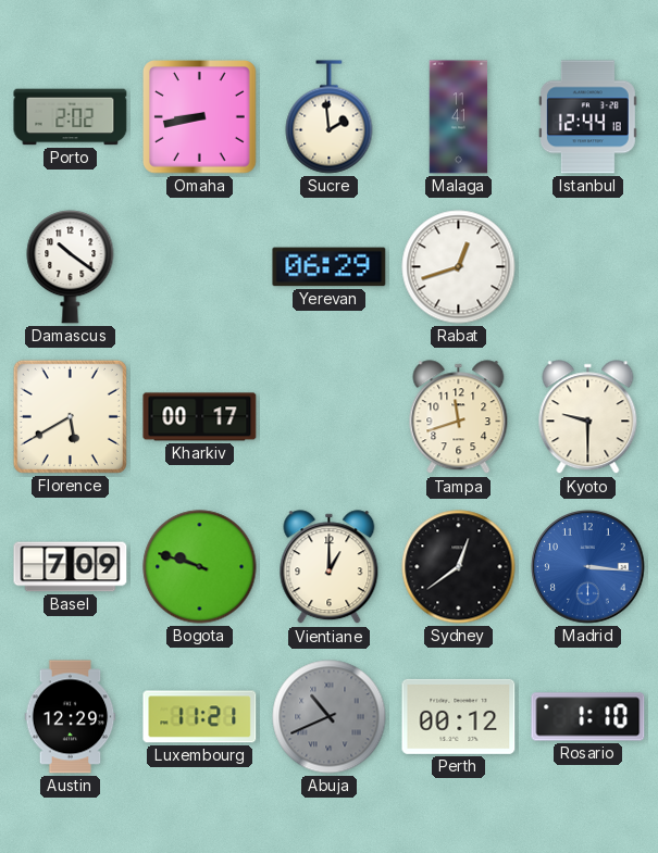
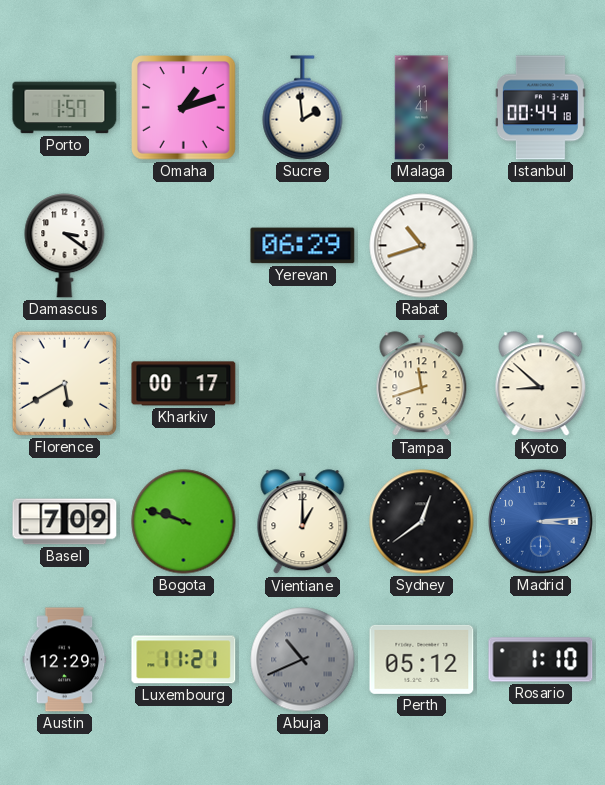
Porto: 2:02 -> 1:57
Omaha: 8:43 -> 1:12
Istanbul: 12:44 -> 00:44
Damascus: 10:21 -> 3:21
Rabat: 12:42 -> 10:42
Kyoto: 9:30 -> 8:52
Madrid: 3:16 -> 3:14
Perth: 00:12 -> 05:12
